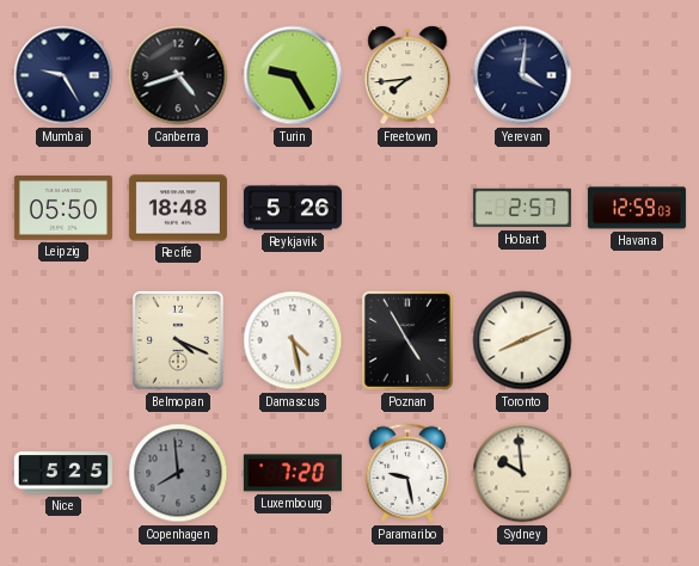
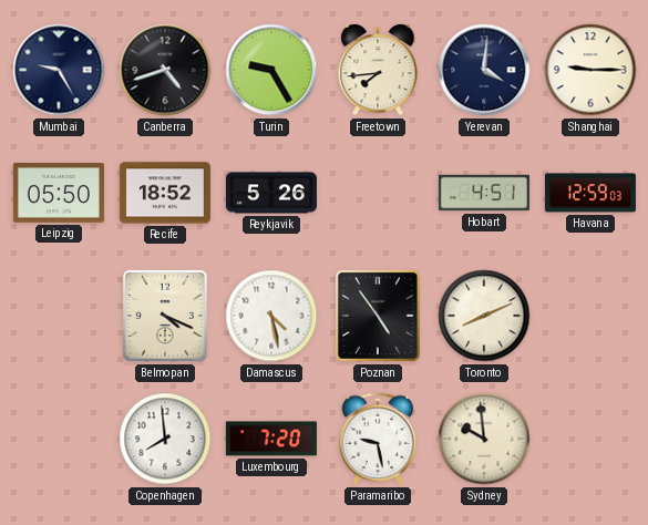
Shanghai: none -> 9:15
Recife: 18:48 -> 18:52
Hobart: 2:57 -> 4:51
Poznan: 4:55 -> 4:54
Nice: 5:25 -> none
Copenhagen dial: grey -> white
